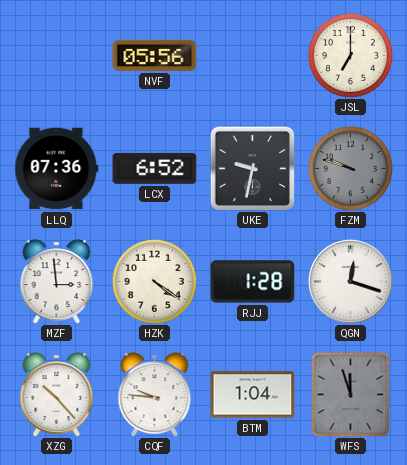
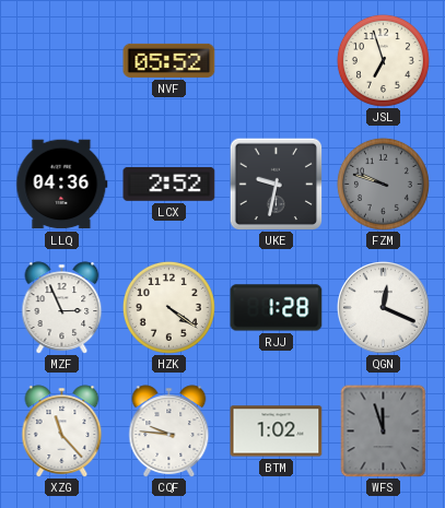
NVF: 05:56 -> 05:52
JSL: 7:00 -> 6:57
LLQ: 07:36 -> 04:36
LCX: 6:52 -> 2:52
MZF: 2:59 -> 2:56
QGN: 12:18 -> 12:19
XZG: 10:23 -> 11:23
BTM: 1:04 -> 1:02
